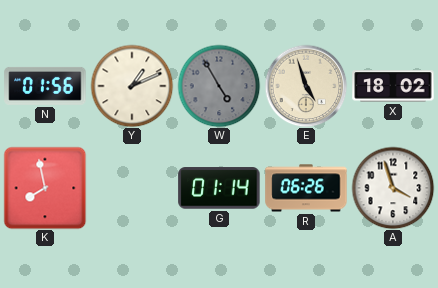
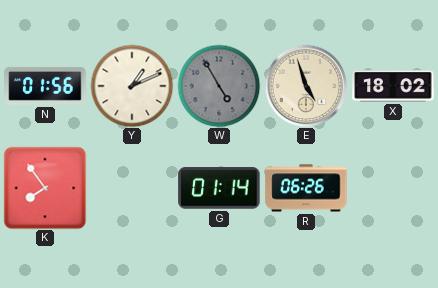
K: 7:58 -> 7:54
A: 3:57 -> none
